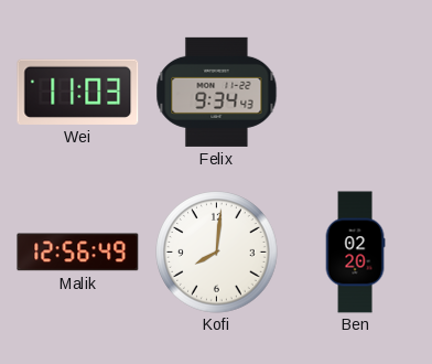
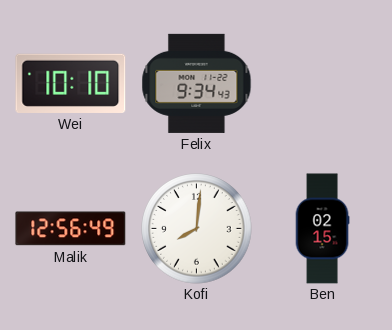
Wei: 11:03 -> 10:10
Ben: 02:20 -> 02:15
